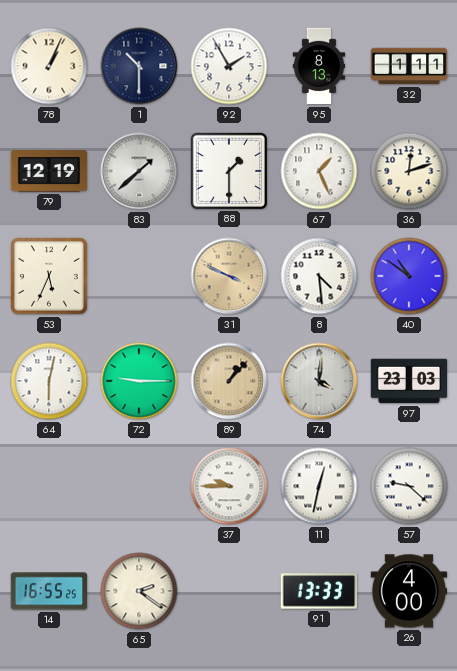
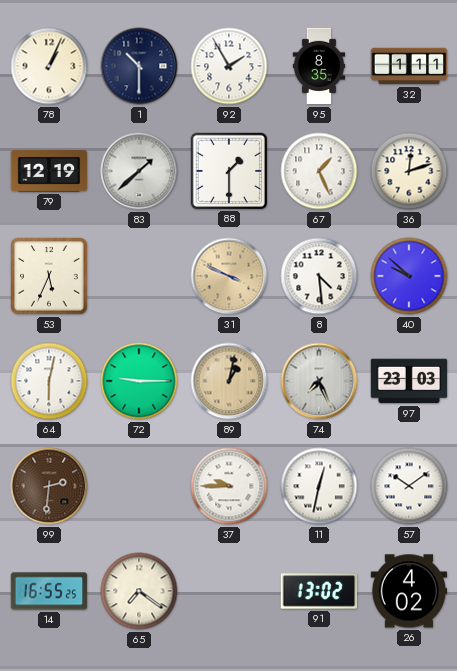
95: 8:13 -> 8:35
40: 10:51 -> 9:52
89: 1:07 -> 1:02
74: 4:01 -> 7:26
99: none -> 2:31
57: 9:22 -> 10:09
65: 2:21 -> 7:21
91: 13:33 -> 13:02
26: 4:00 -> 4:02
